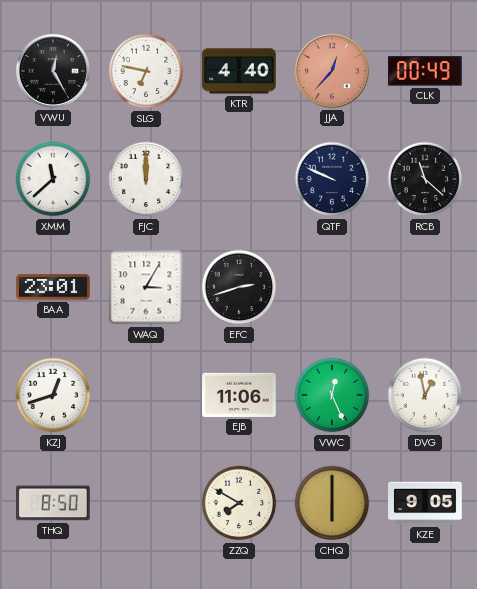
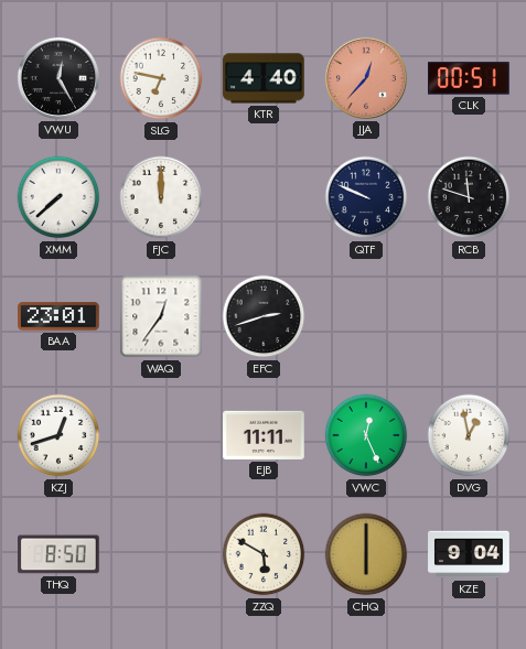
CLK: 00:49 -> 00:51
XMM: 11:38 -> 7:38
RCB: 11:22 -> 11:48
WAQ: 3:05 -> 12:36
EJB: 11:06 -> 11:11
ZZQ: 7:50 -> 5:50
KZE: 9:05 -> 9:04
